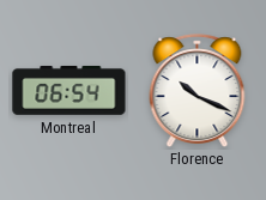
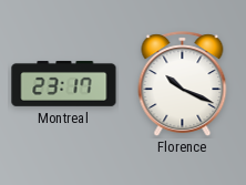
Montreal: 06:54 -> 23:17
